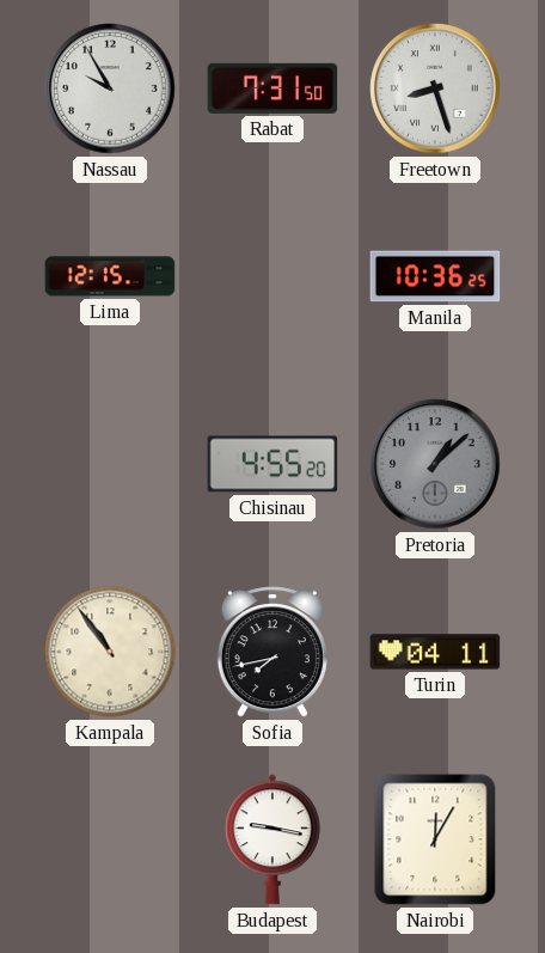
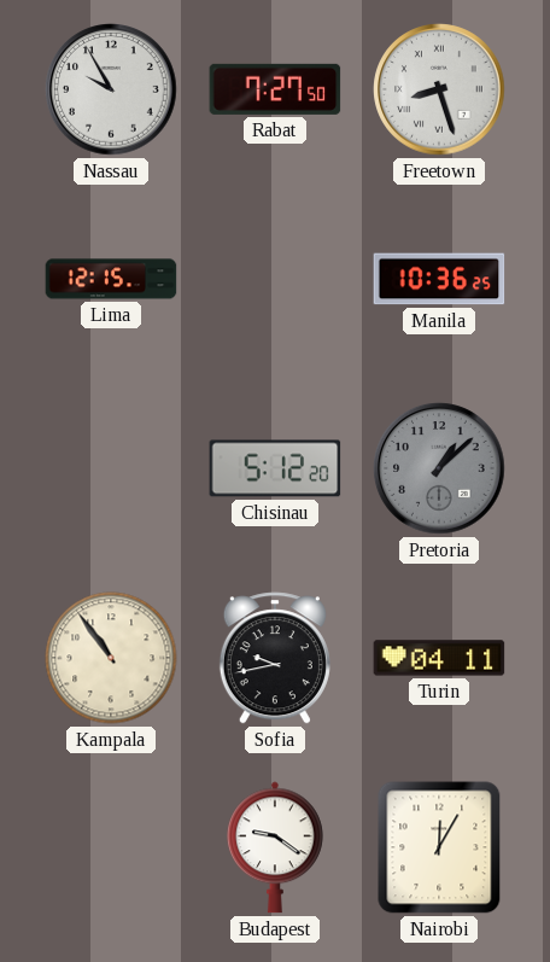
Rabat: 7:31 -> 7:27
Chisinau: 4:55 -> 5:12
Sofia: 7:43 -> 9:43
Budapest: 9:17 -> 9:21
